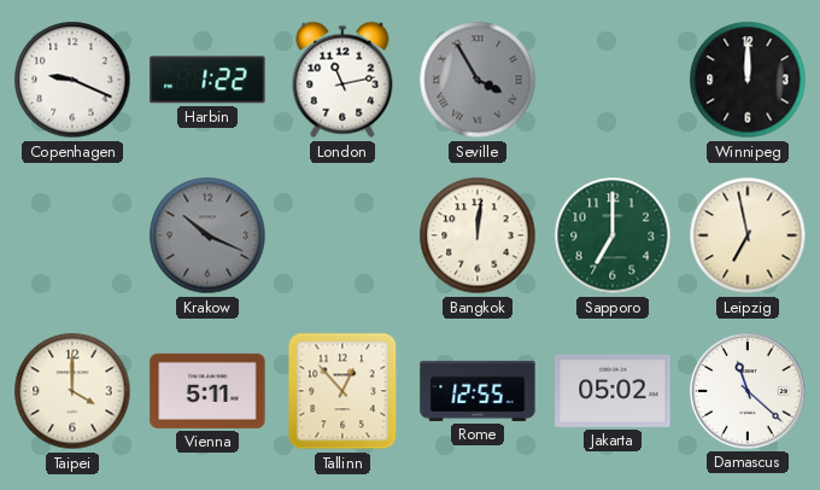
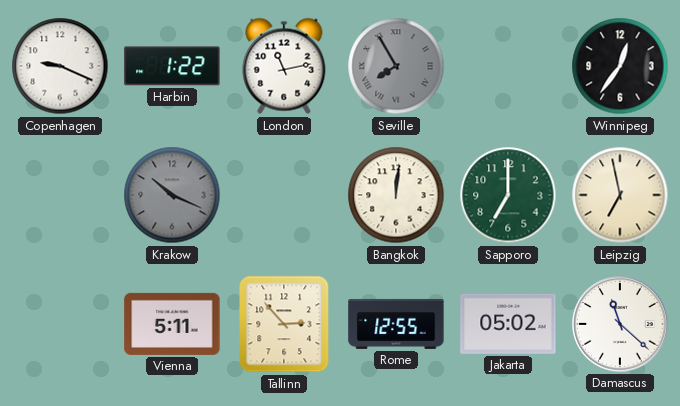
Seville: 3:55 -> 7:55
Winnipeg: 12:00 -> 12:36
Taipei: 4:00 -> none
Tallinn: 12:53 -> 2:53
